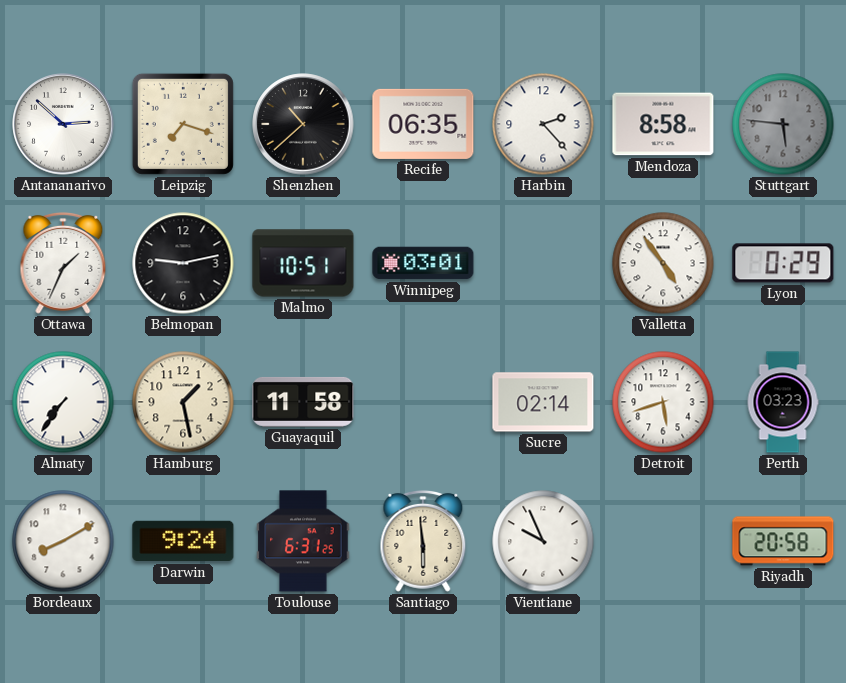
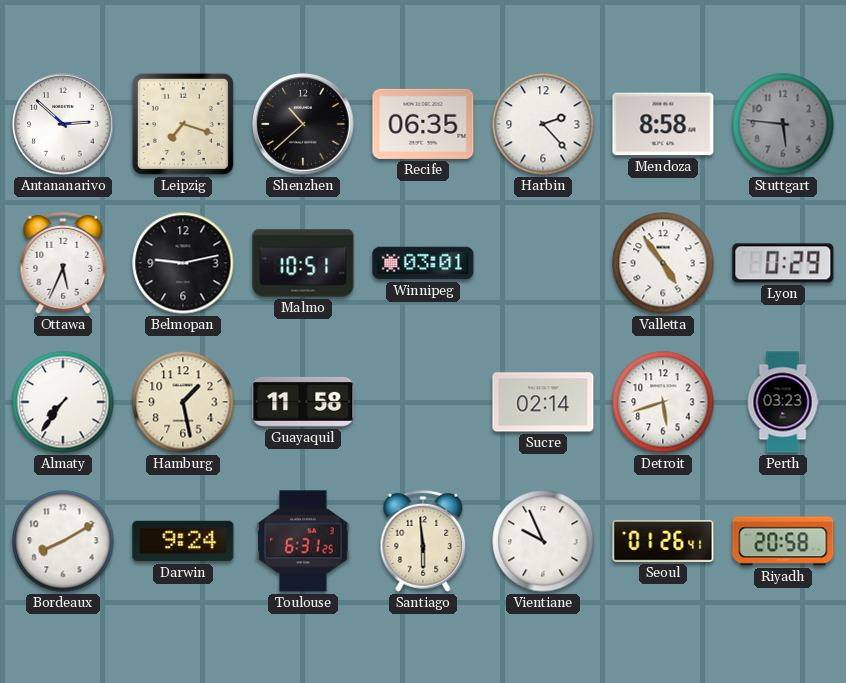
Ottawa: 1:34 -> 5:34
Seoul: none -> 01:26
